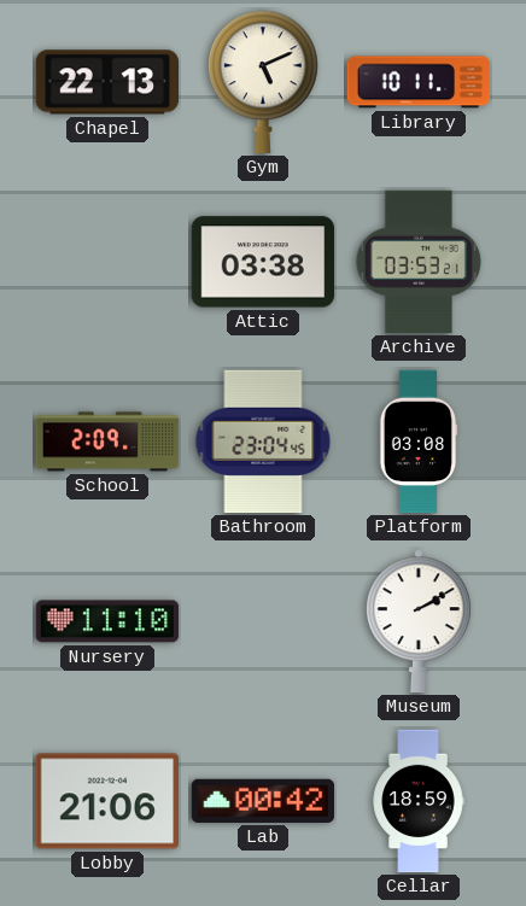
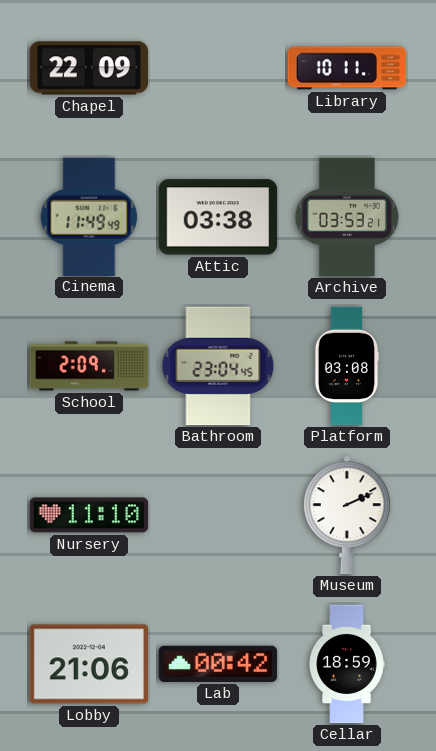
Chapel: 22:13 -> 22:09
Gym: 5:11 -> none
Cinema: none -> 11:49
Museum: 2:10 -> 2:11
